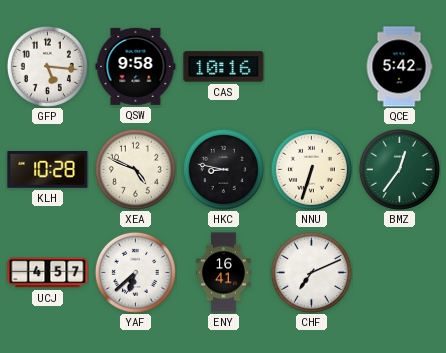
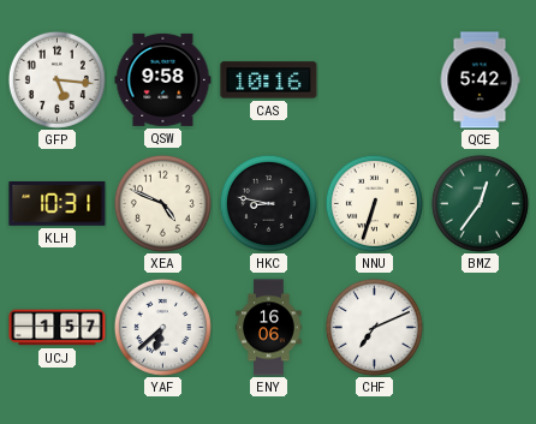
KLH: 10:28 -> 10:31
UCJ: 4:57 -> 1:57
ENY: 16:41 -> 16:06
